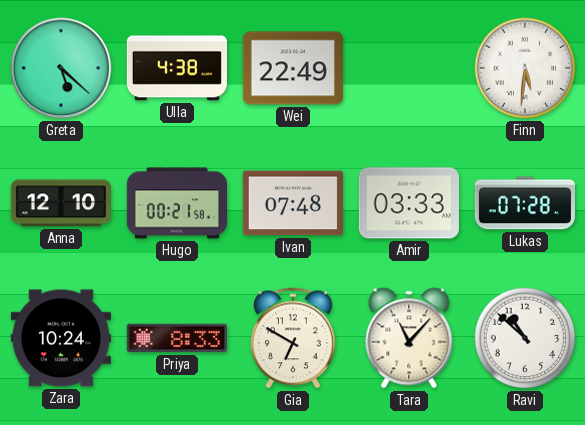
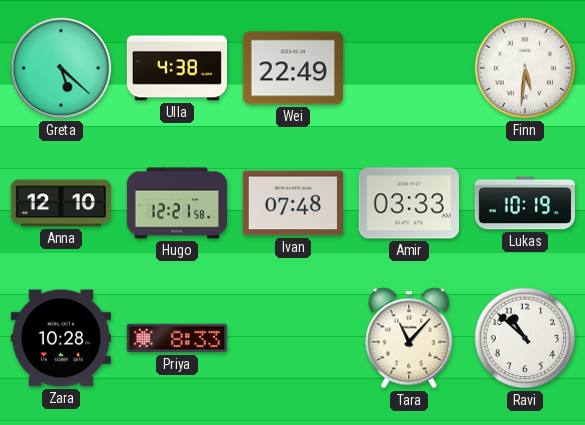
Hugo: 00:21 -> 12:21
Lukas: 07:28 -> 10:19
Zara: 10:24 -> 10:28
Gia: 6:50 -> none
